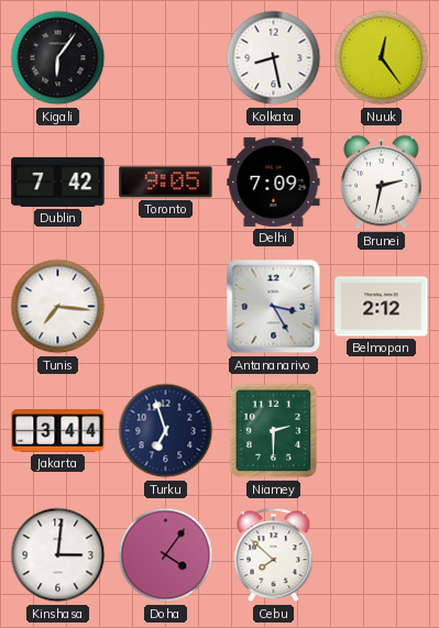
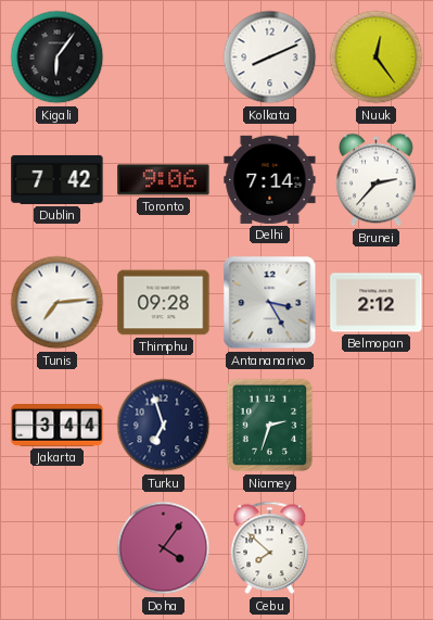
Kolkata: 8:28 -> 8:11
Toronto: 9:05 -> 9:06
Delhi: 7:09 -> 7:14
Brunei: 2:32 -> 2:37
Tunis: 7:16 -> 7:14
Thimphu: none -> 09:28
Niamey: 2:30 -> 2:33
Kinshasa: 3:01 -> none
